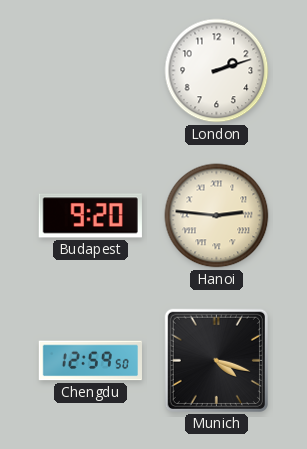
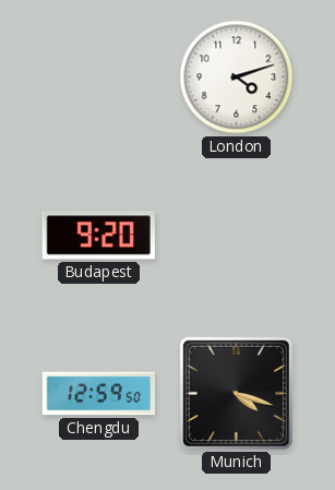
London: 2:12 -> 4:12
Hanoi: 2:46 -> none
